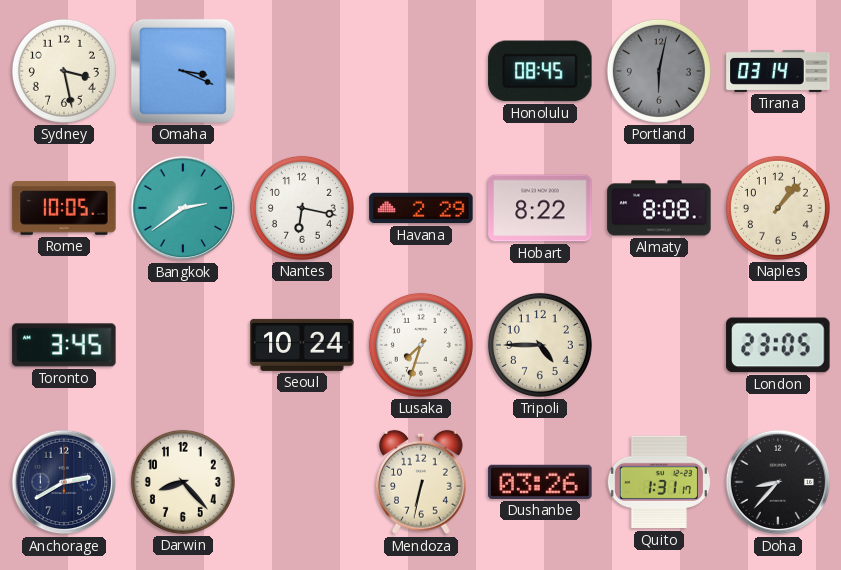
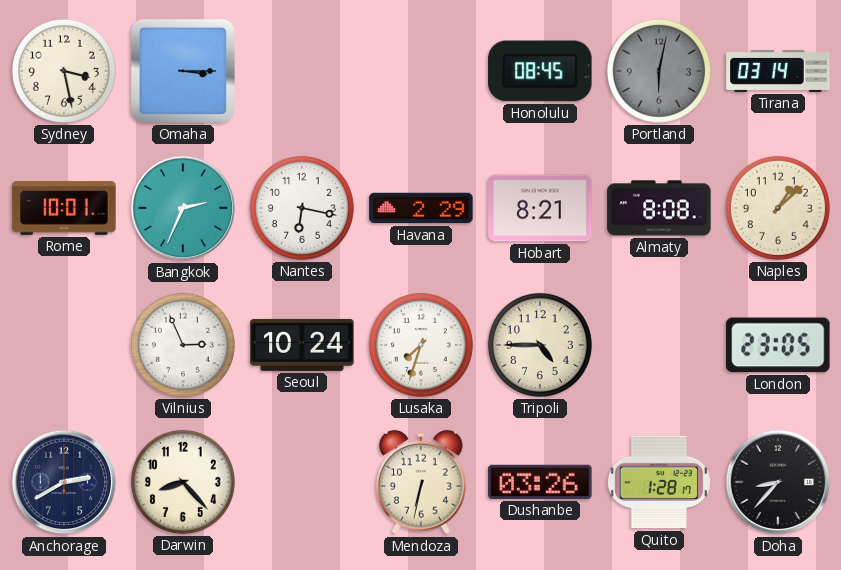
Omaha: 3:19 -> 3:15
Rome: 10:05 -> 10:01
Bangkok: 2:39 -> 2:34
Hobart: 8:22 -> 8:21
Naples: 1:07 -> 1:08
Toronto: 3:45 -> none
Vilnius: none -> 2:56
Quito: 1:31 -> 1:28
